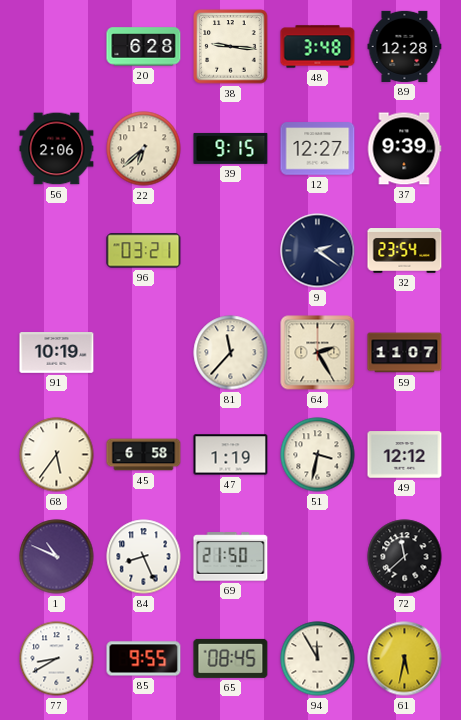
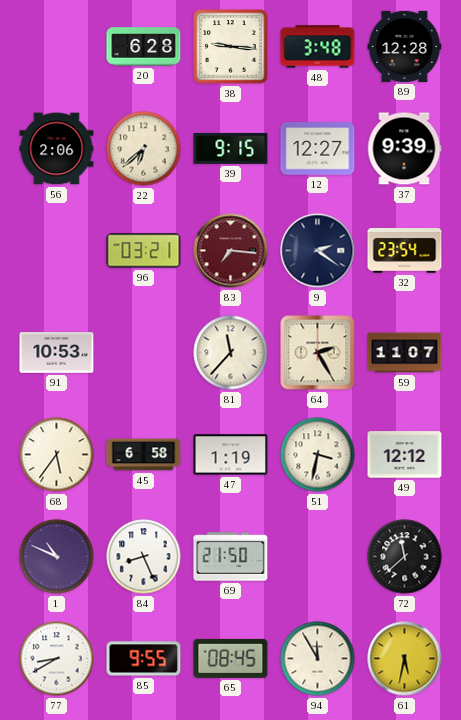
83: none -> 7:16
91: 10:19 -> 10:53
